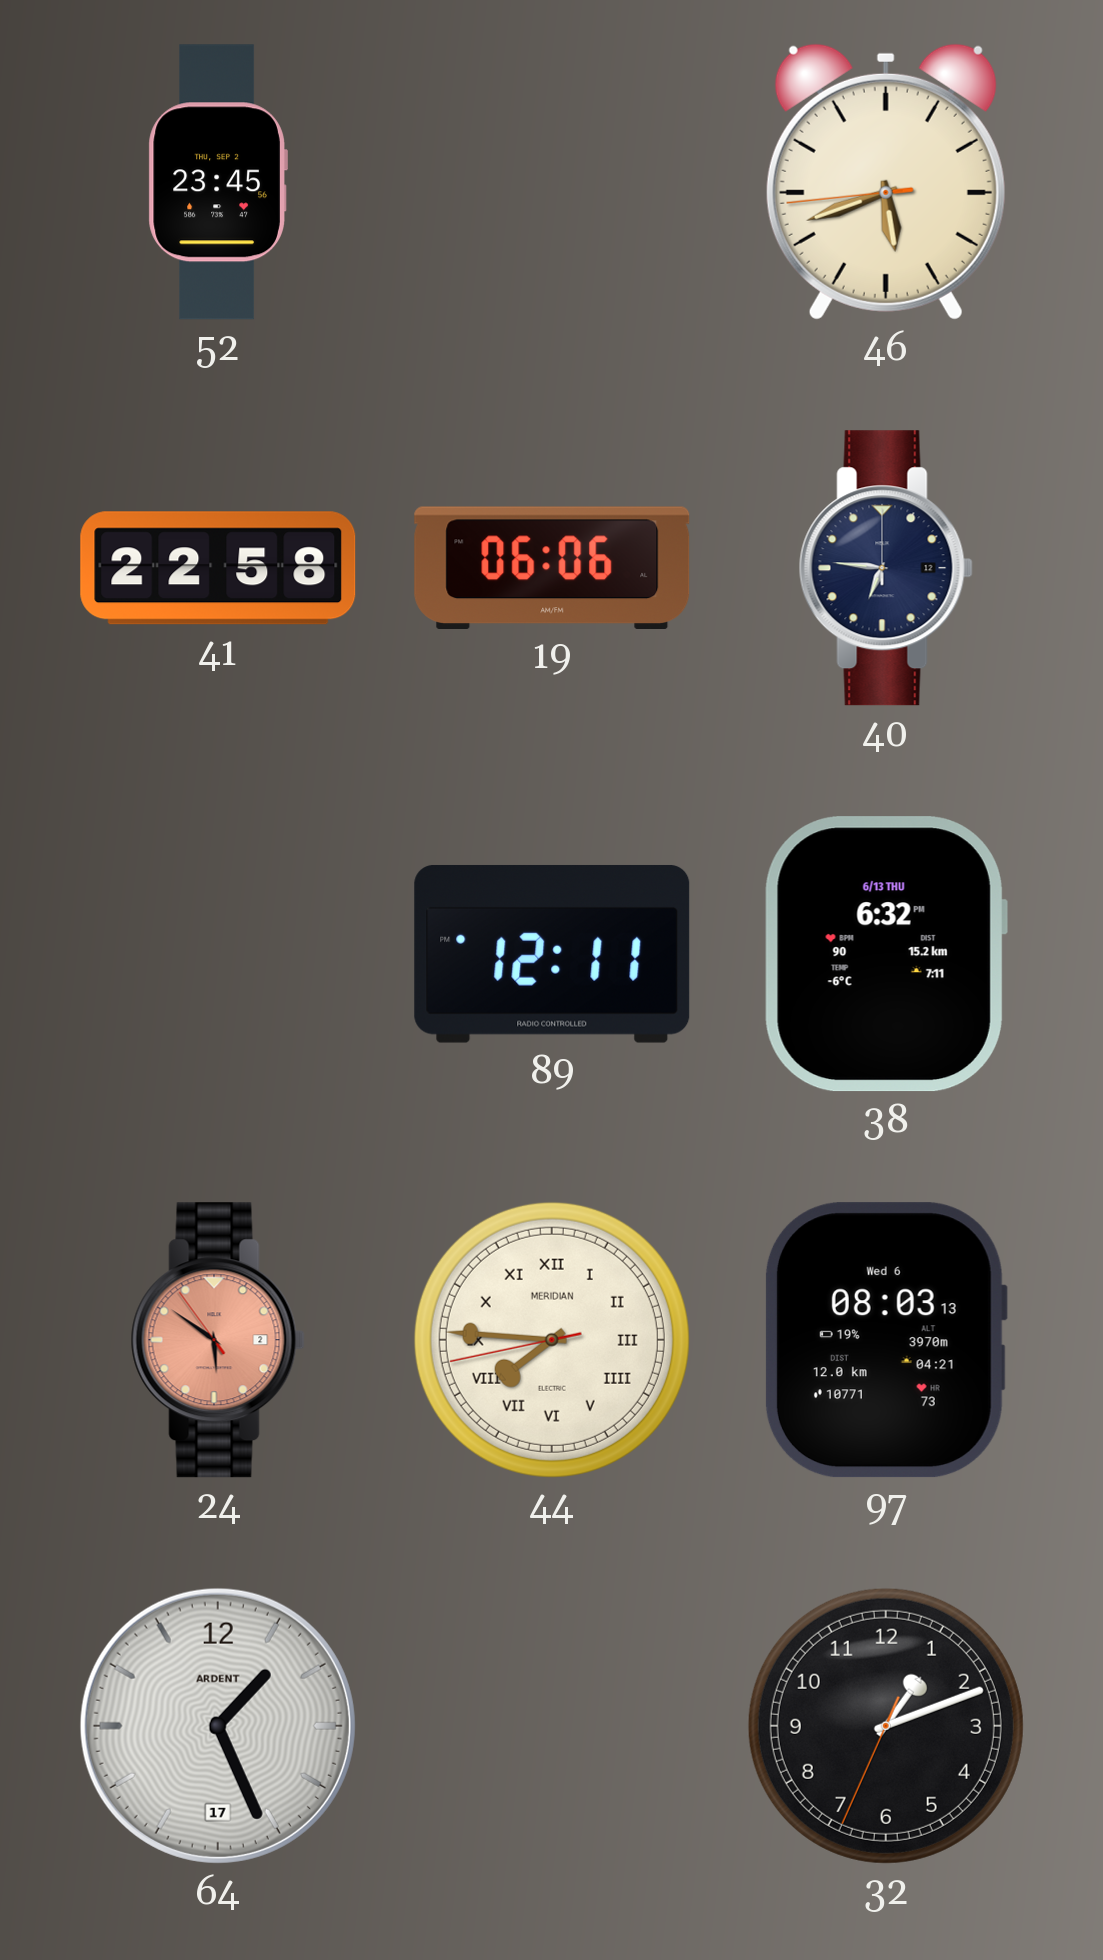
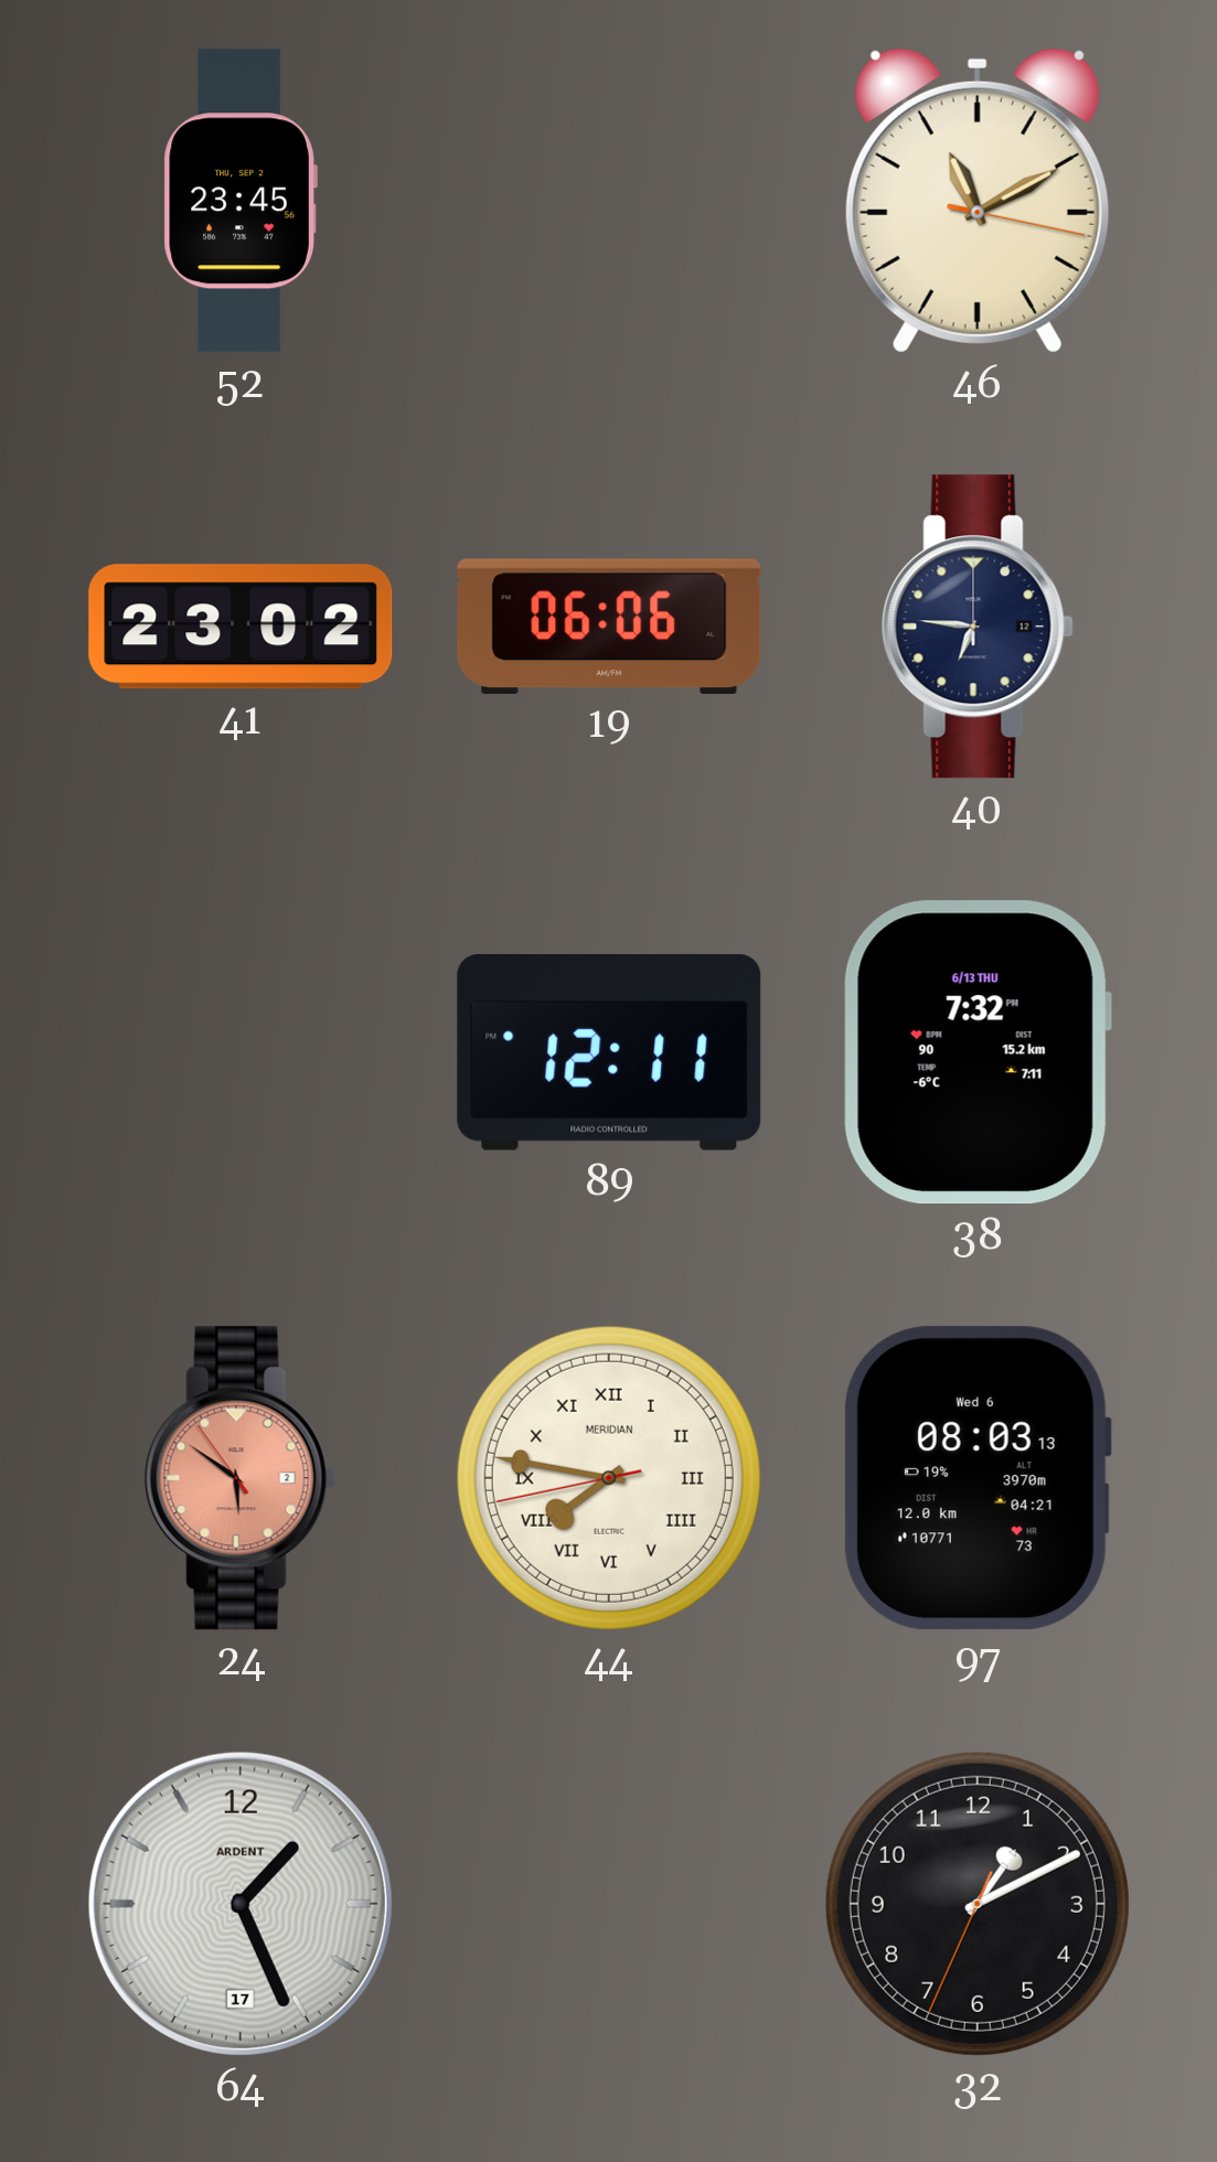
46: 5:41 -> 11:10
41: 22:58 -> 23:02
38: 6:32 -> 7:32
44: 7:45 -> 7:46
32: 1:11 -> 1:10
